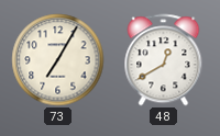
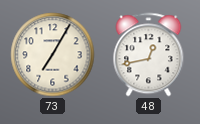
48: 12:40 -> 12:43
